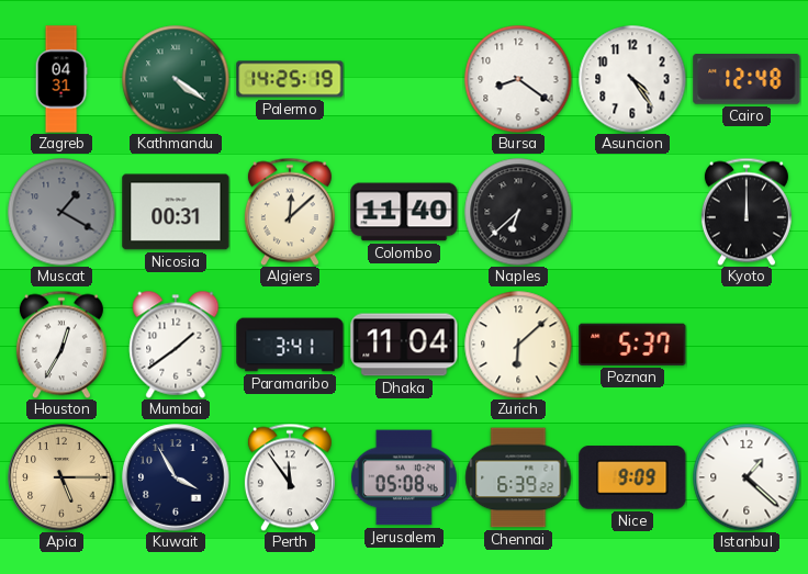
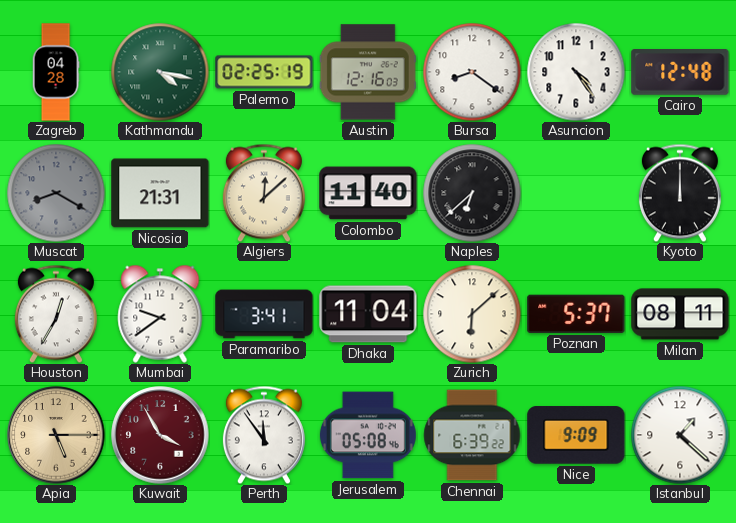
Zagreb: 04:31 -> 04:28
Kathmandu: 4:21 -> 4:17
Palermo: 14:25 -> 02:25
Austin: none -> 12:16
Muscat: 1:20 -> 8:20
Nicosia: 00:31 -> 21:31
Mumbai: 1:39 -> 9:39
Milan: none -> 08:11
Kuwait dial: navy -> burgundy
